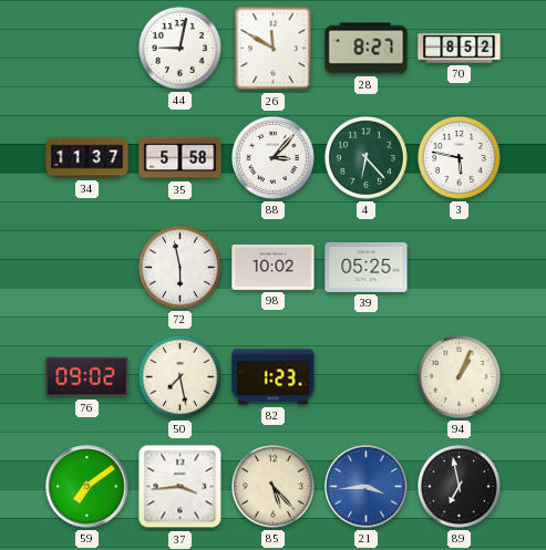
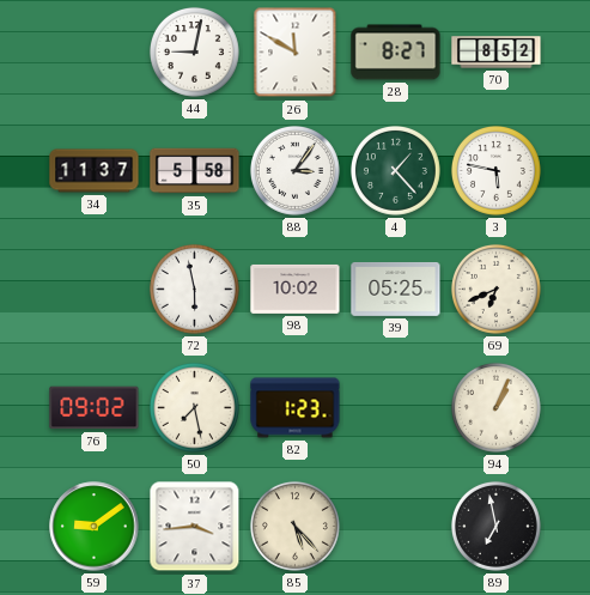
88: 3:07 -> 3:06
4: 6:23 -> 1:23
69: none -> 6:41
59: 7:09 -> 9:09
21: 3:44 -> none
